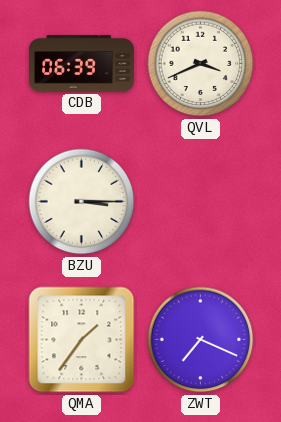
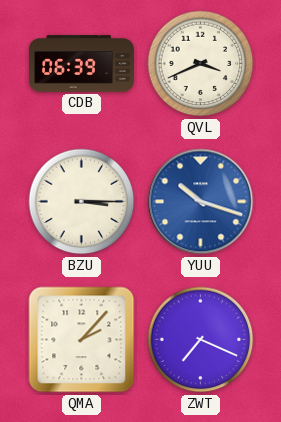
YUU: none -> 10:18
QMA: 1:36 -> 2:07
